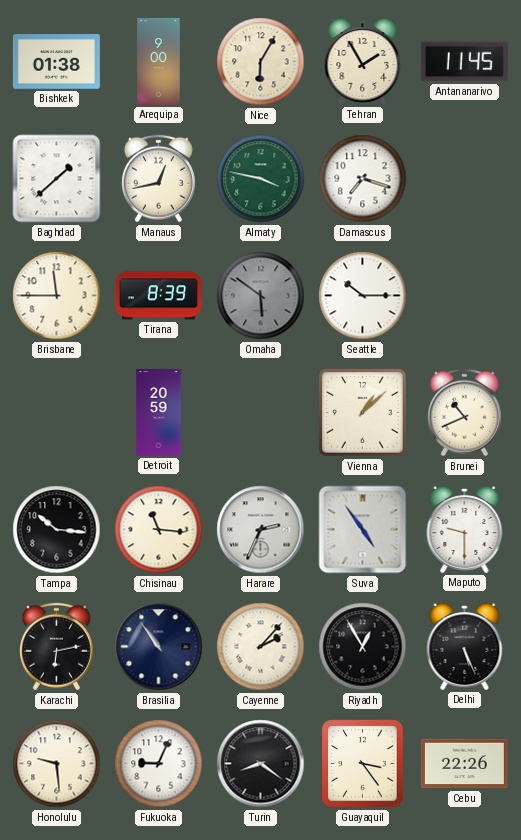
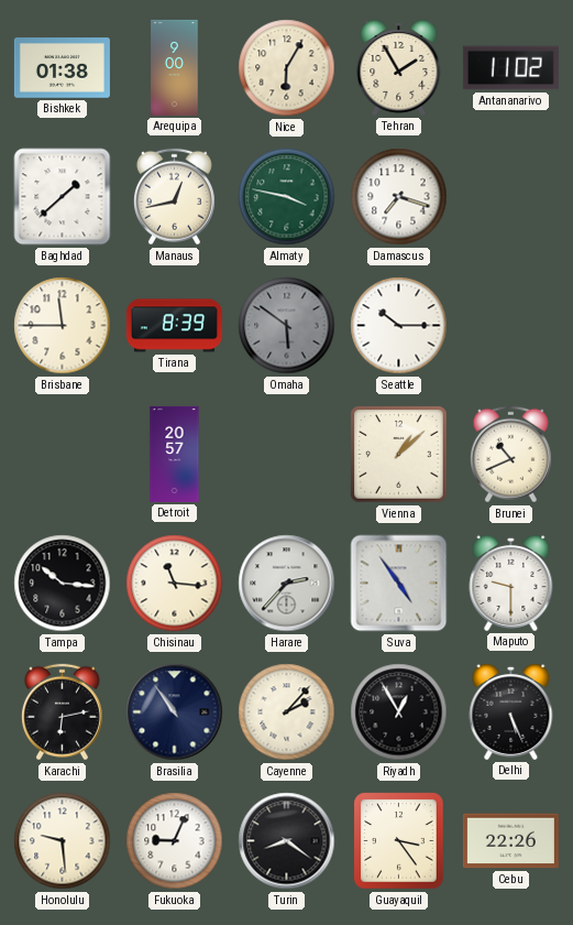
Antananarivo: 11:45 -> 11:02
Detroit: 20:59 -> 20:57
Harare: 2:34 -> 2:37
